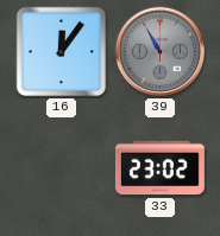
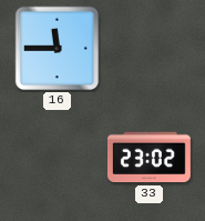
16: 12:06 -> 11:45
39: 10:55 -> none
